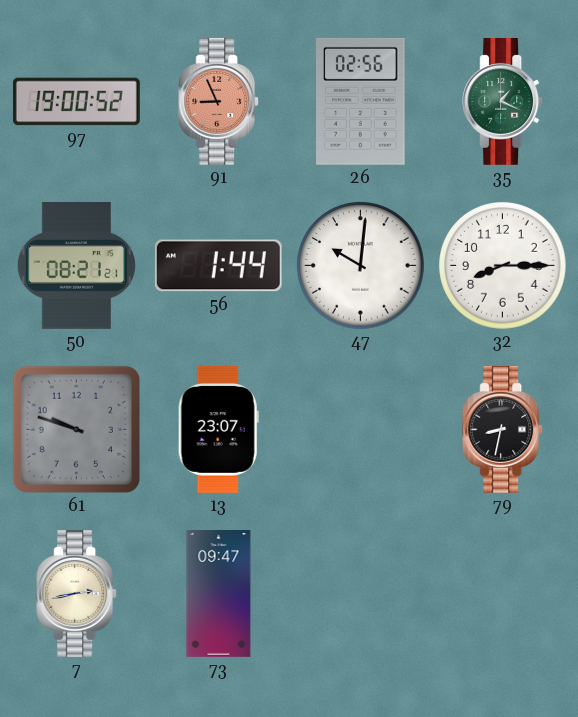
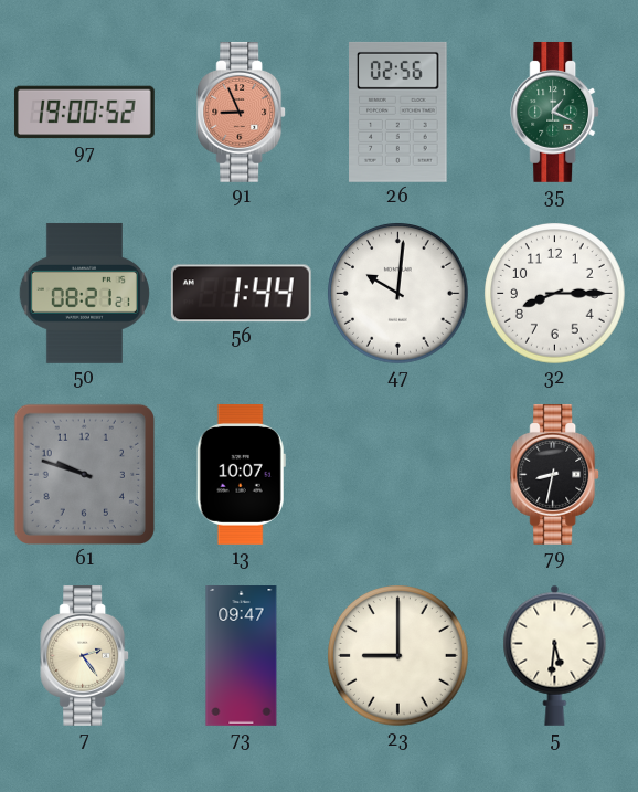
13: 23:07 -> 10:07
7: 2:43 -> 2:24
23: none -> 9:00
5: none -> 5:31
